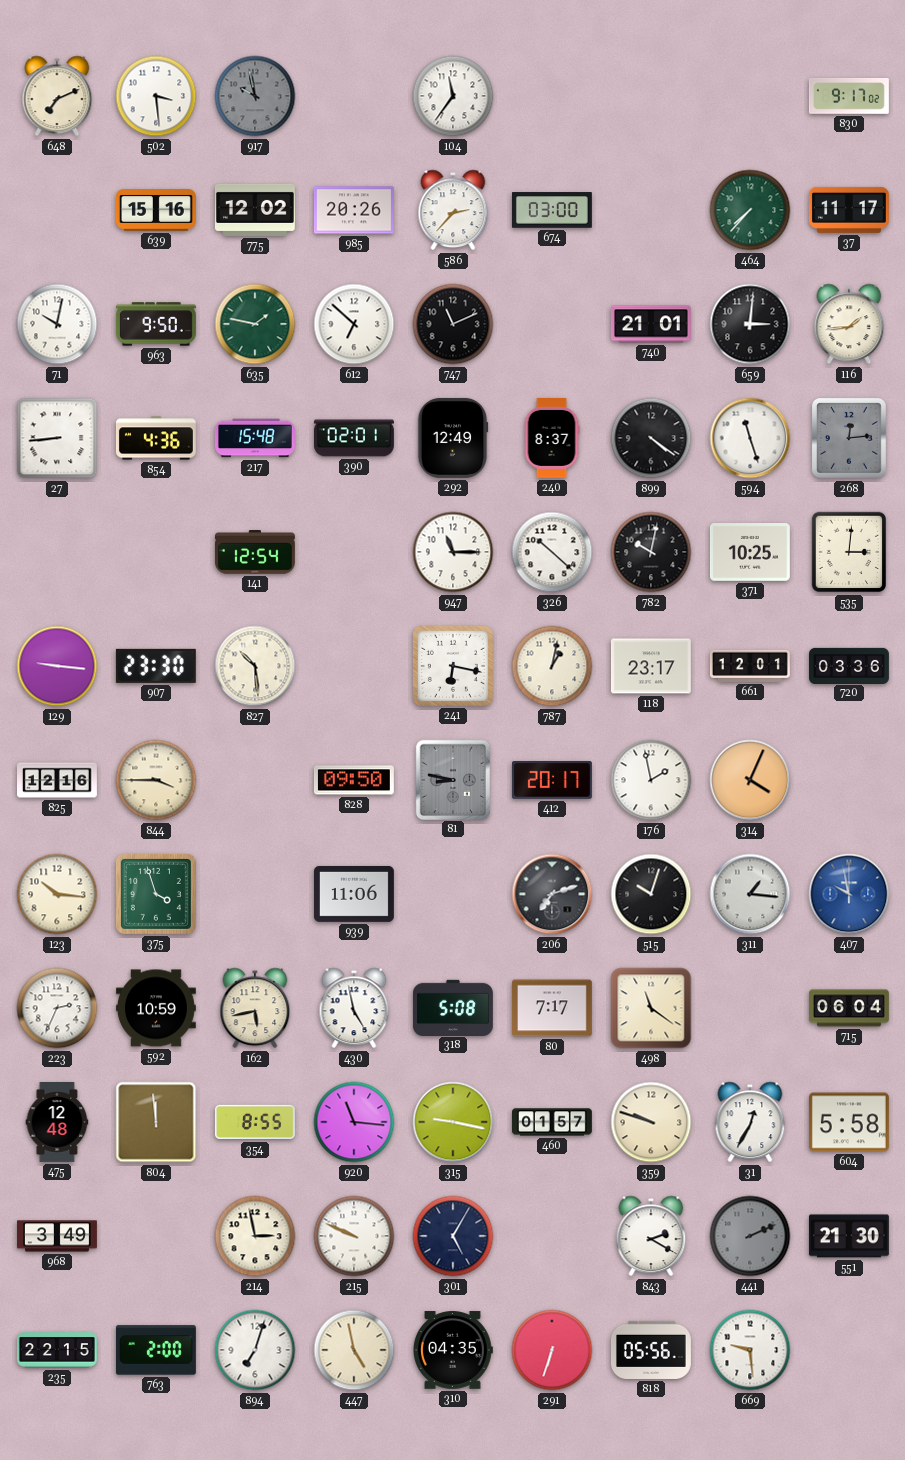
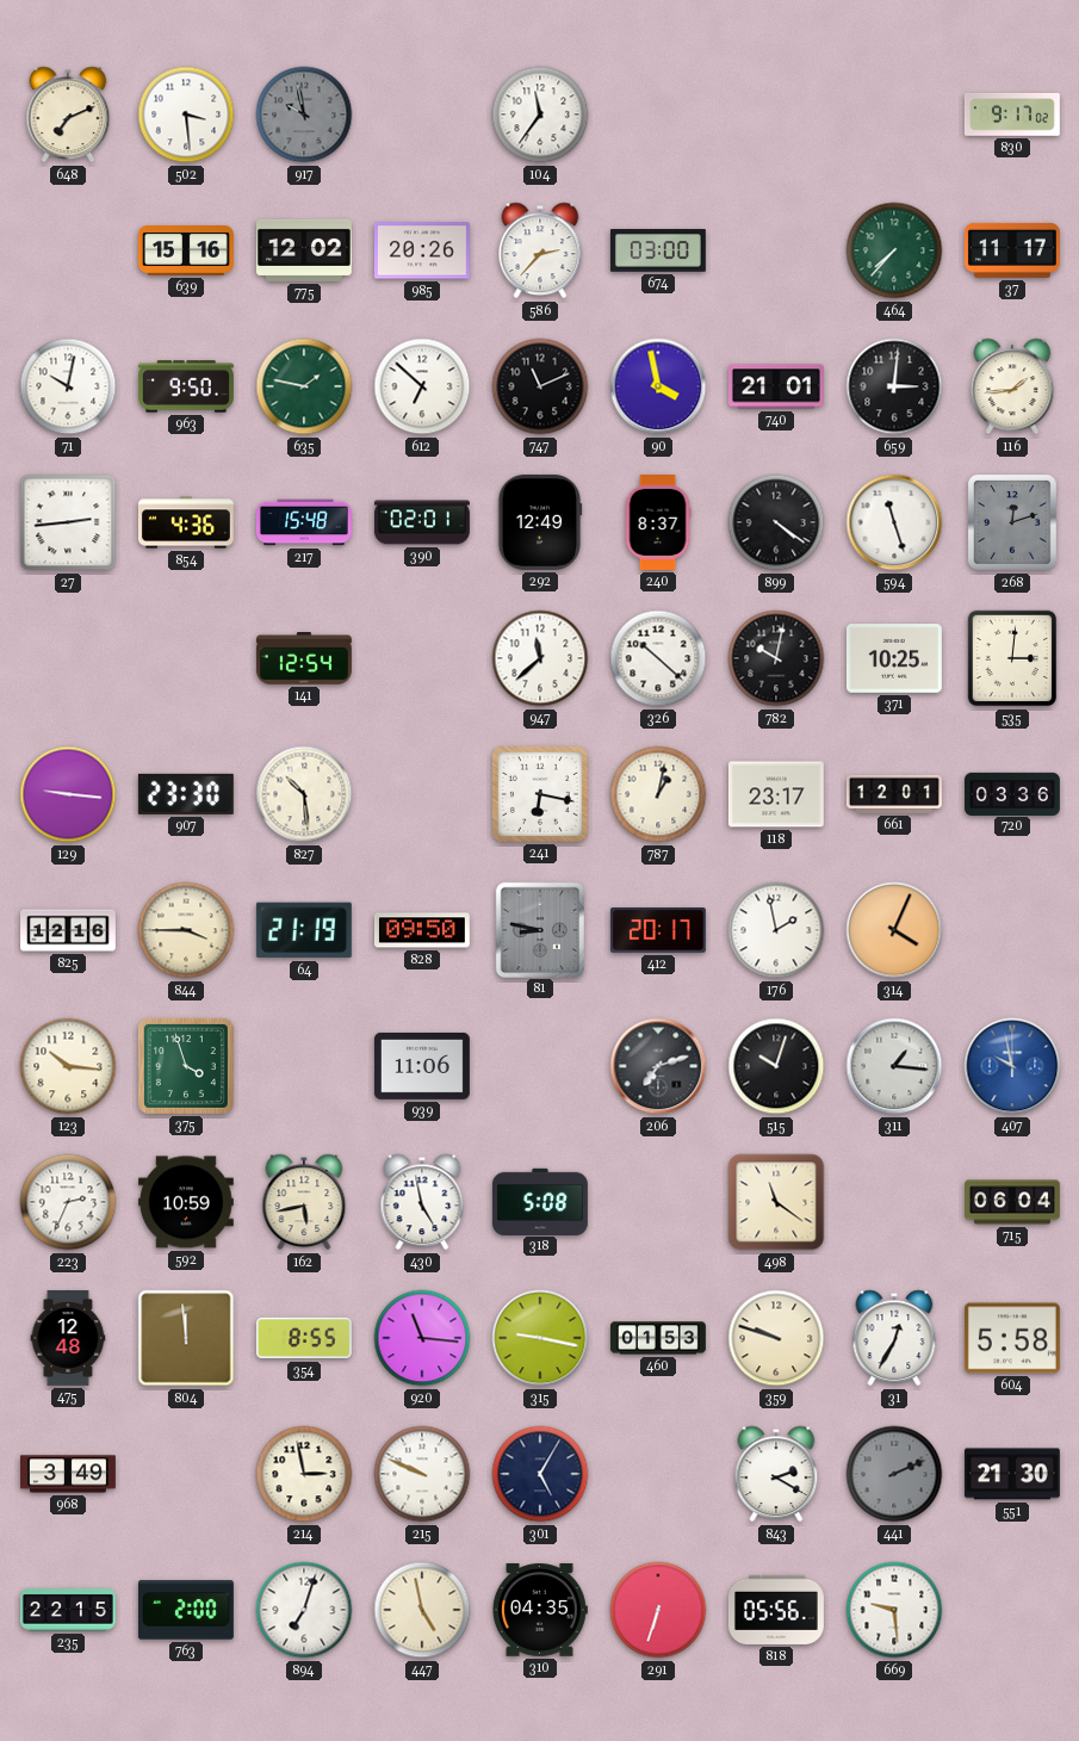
90: none -> 3:58
27: 8:44 -> 2:44
268: 12:14 -> 12:12
947: 11:15 -> 11:38
64: none -> 21:19
80: 7:17 -> none
460: 01:57 -> 01:53
